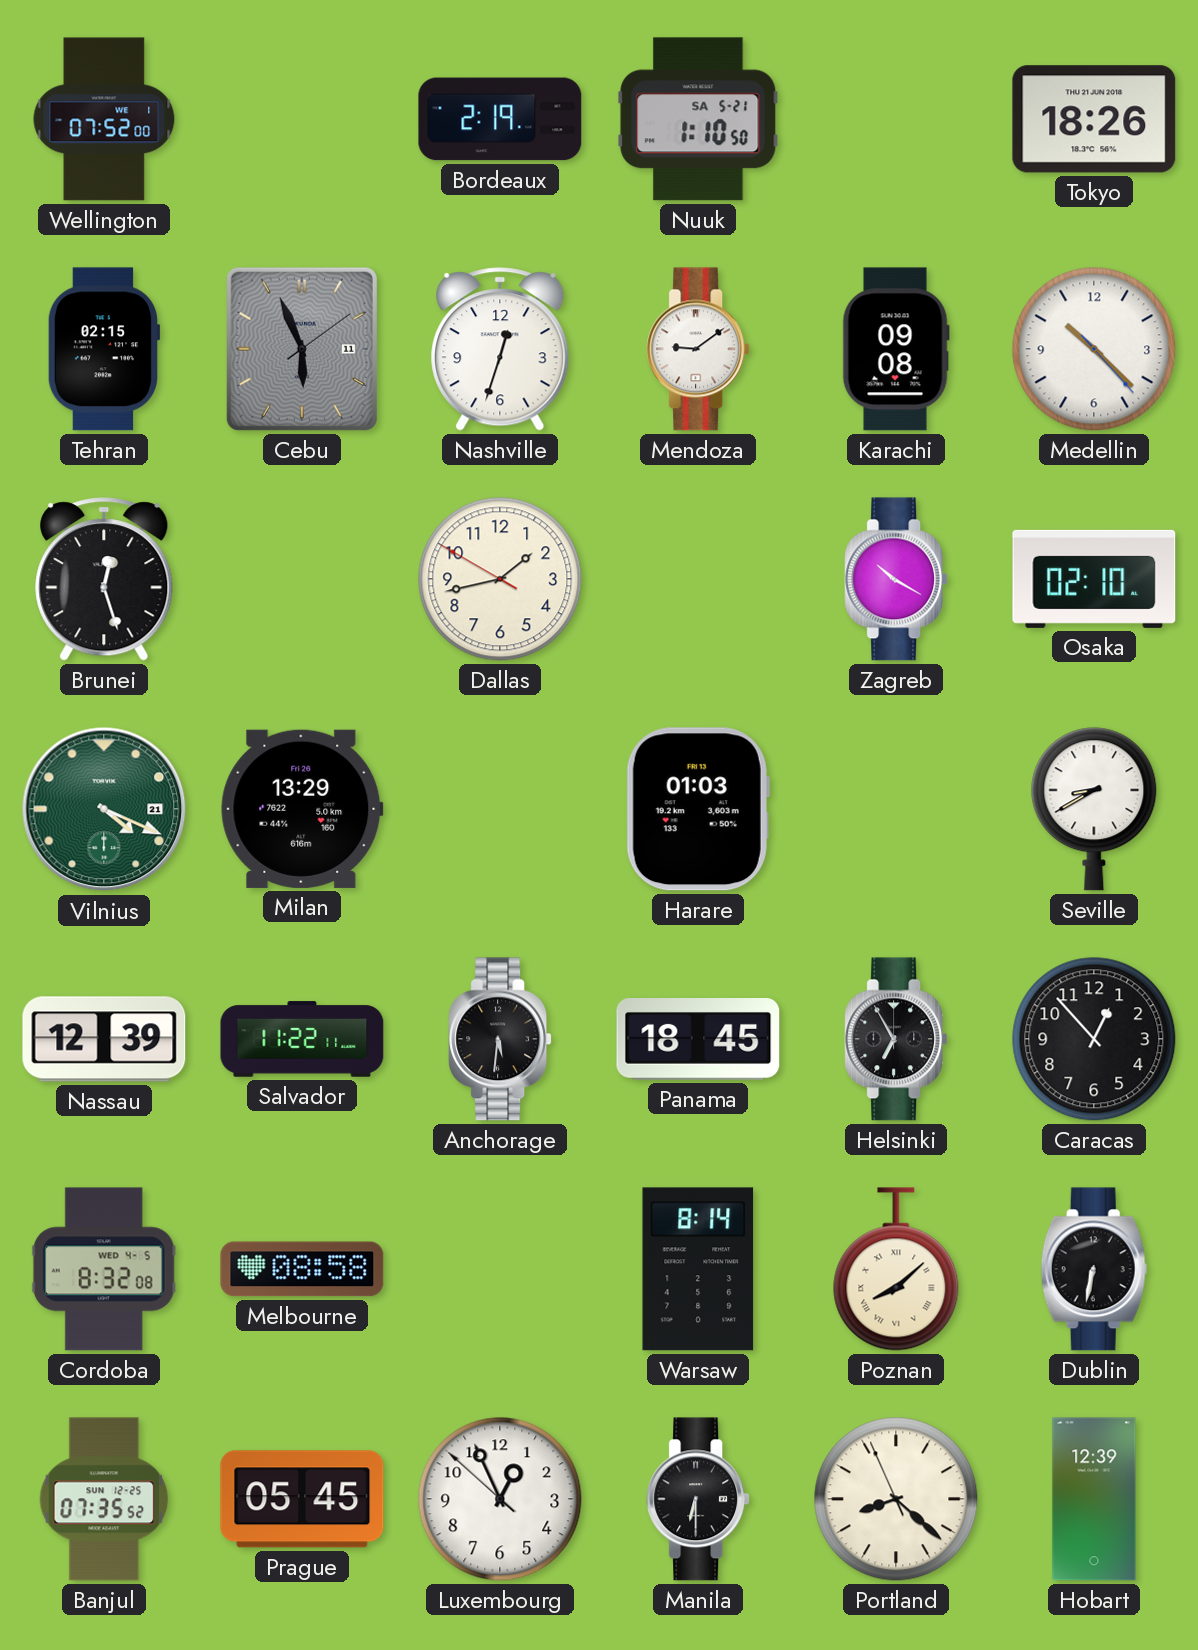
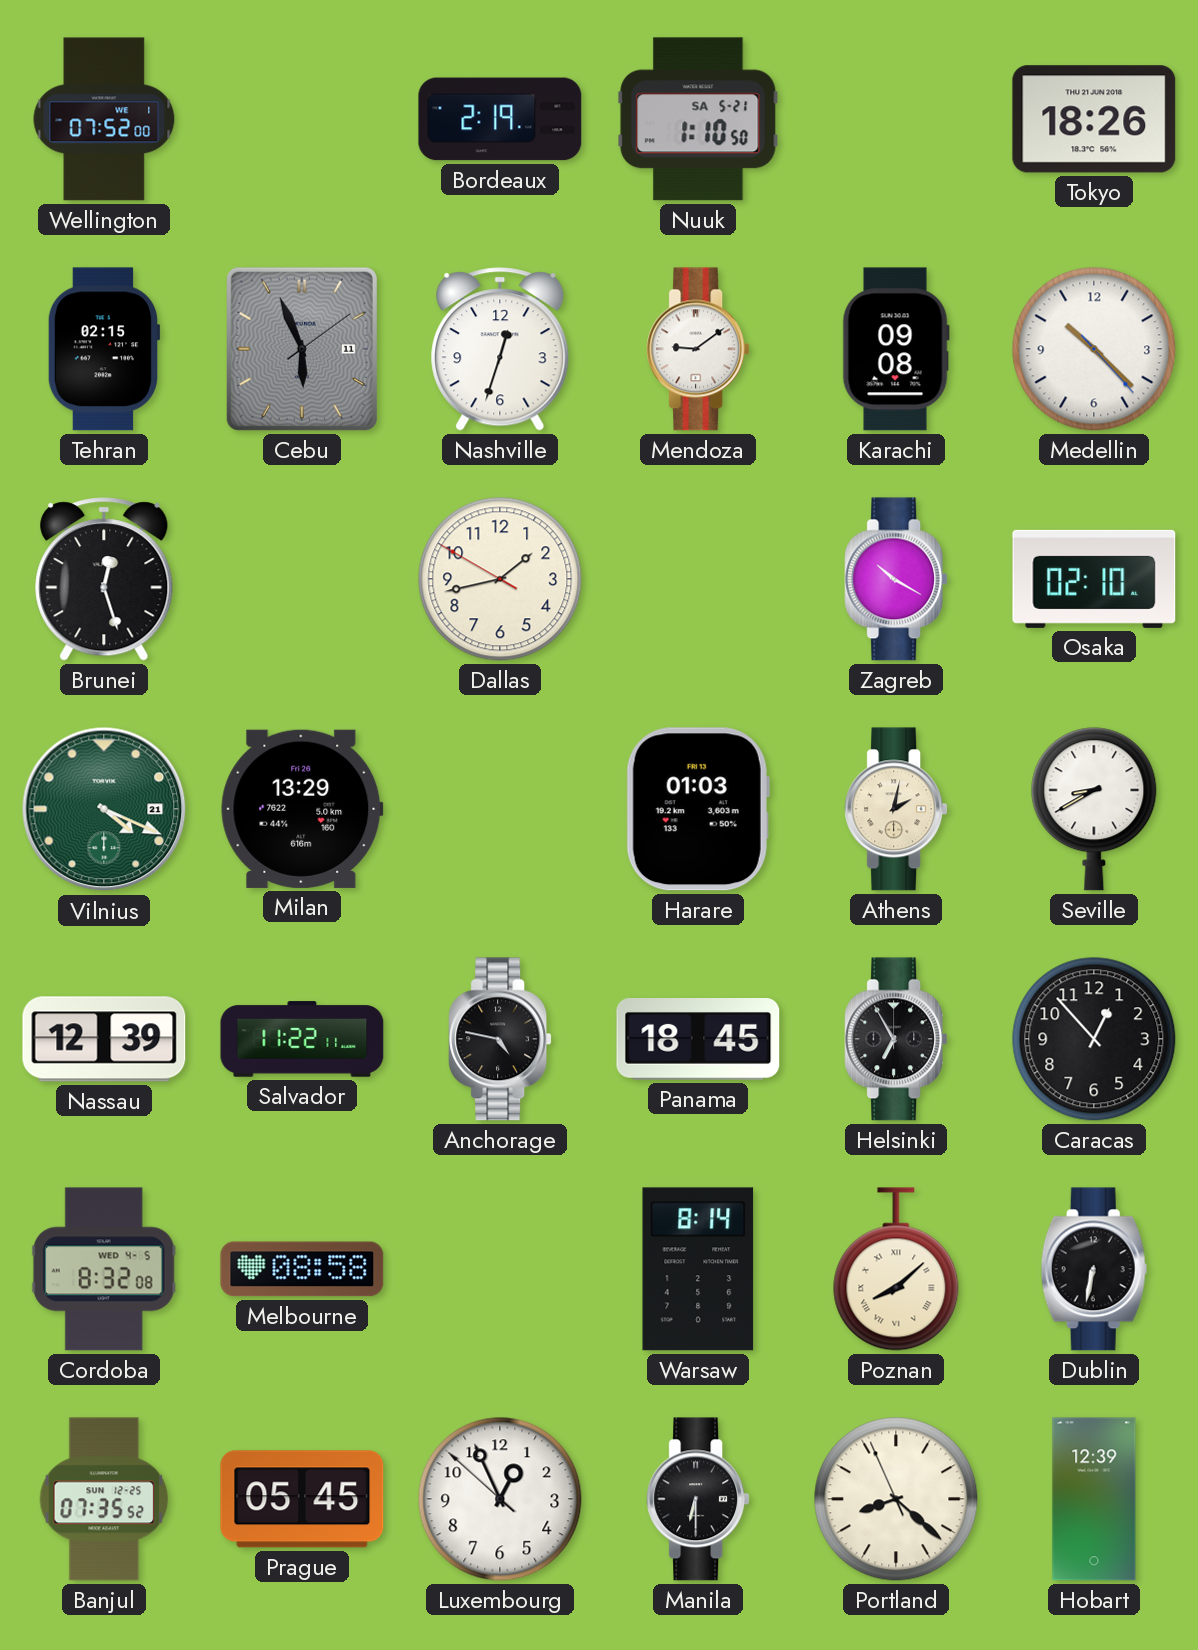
Athens: none -> 2:02
Anchorage: 5:31 -> 4:47
